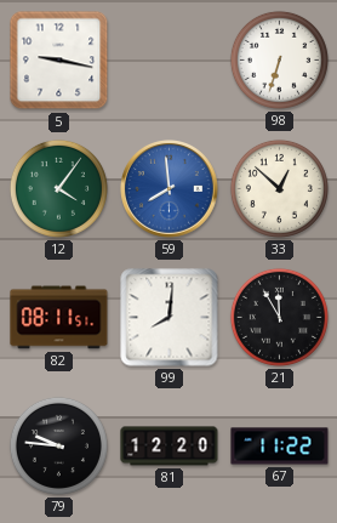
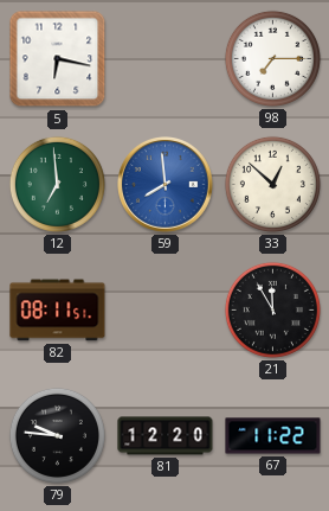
5: 9:17 -> 6:17
98: 6:33 -> 7:15
12: 4:06 -> 6:59
99: 8:01 -> none
